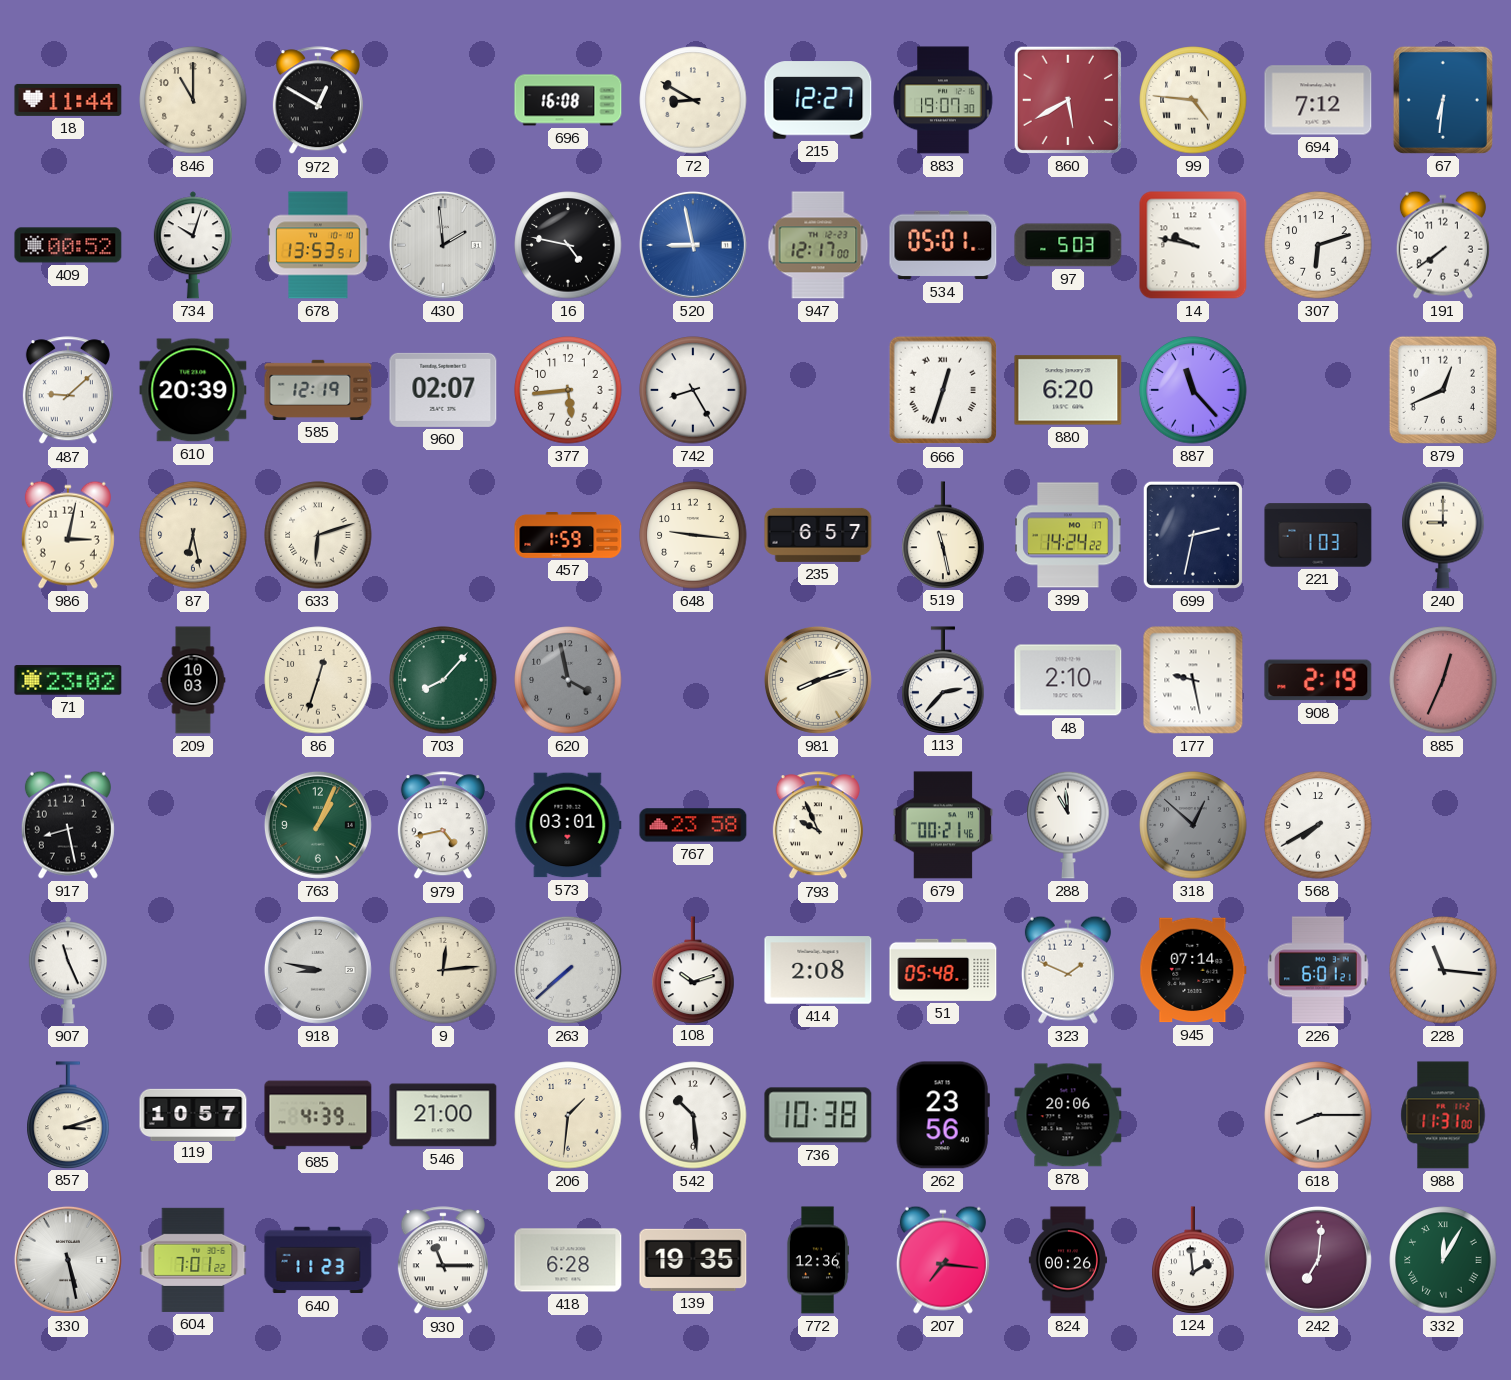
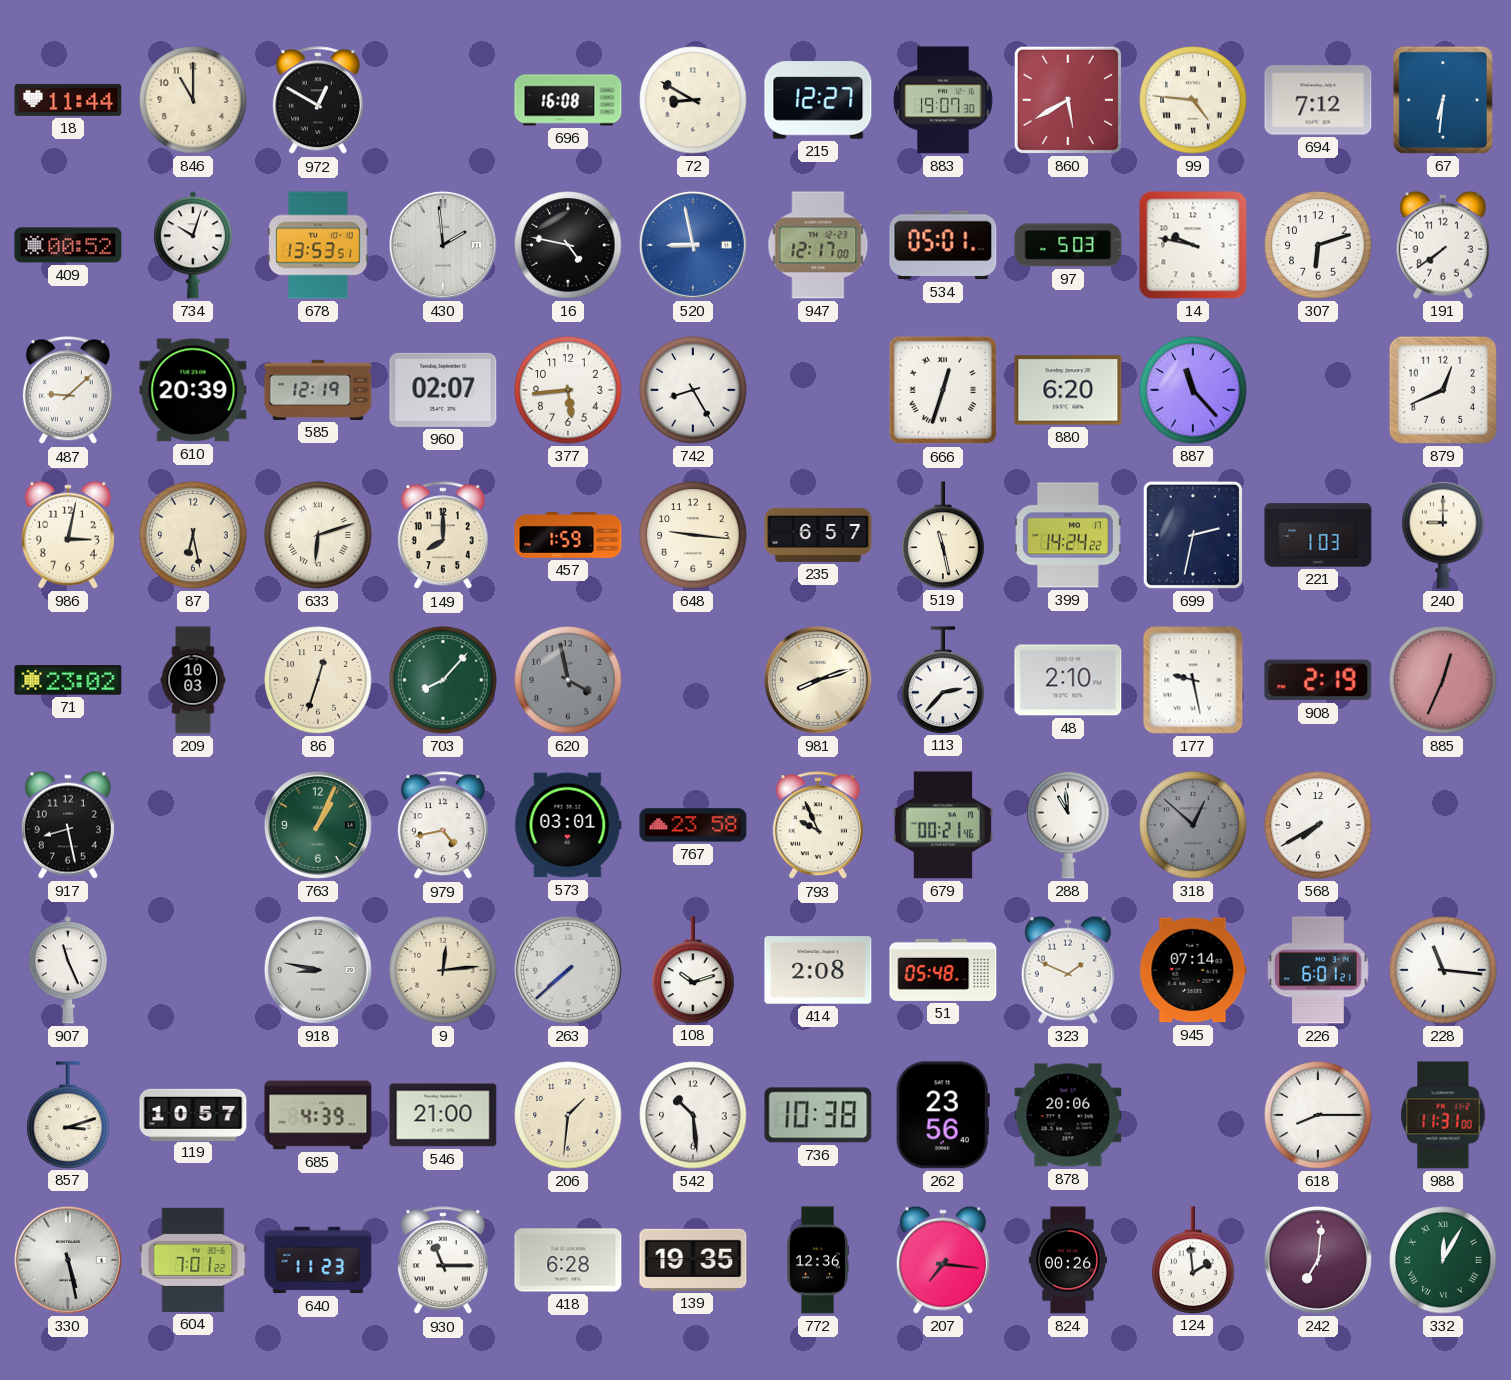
149: none -> 8:00
